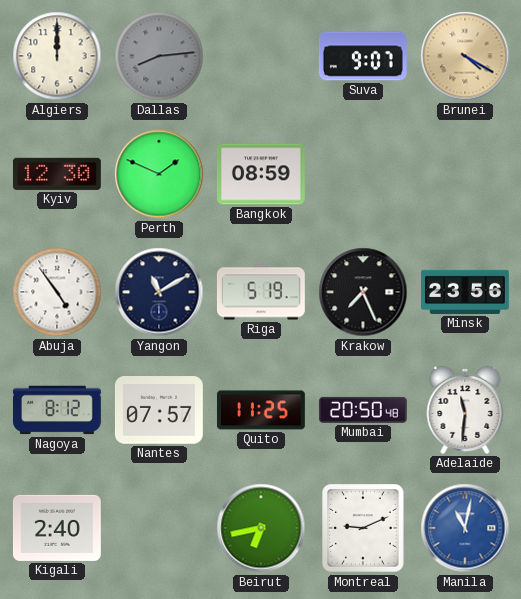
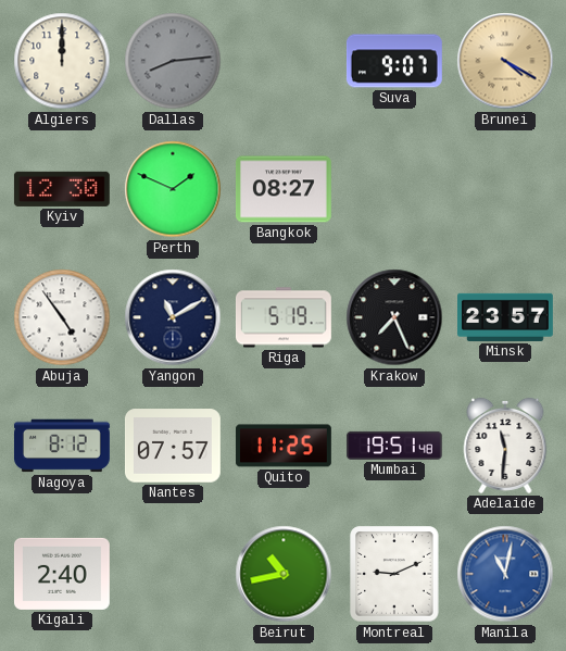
Bangkok: 08:59 -> 08:27
Minsk: 23:56 -> 23:57
Mumbai: 20:50 -> 19:51
Beirut: 6:43 -> 10:43
